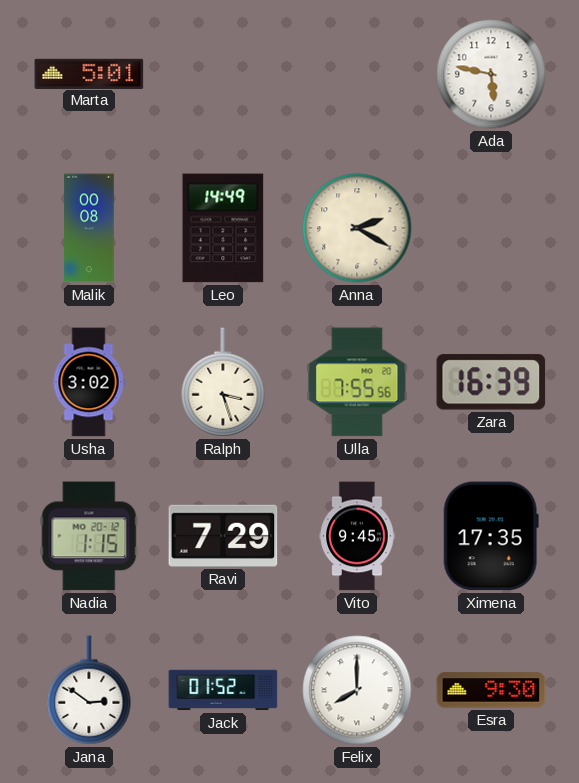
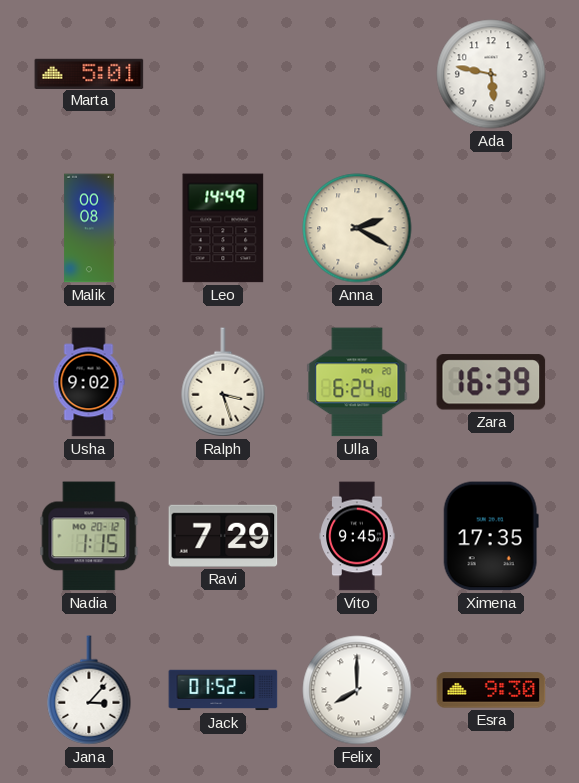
Usha: 3:02 -> 9:02
Ulla: 7:55 -> 6:24
Jana: 2:51 -> 3:07
